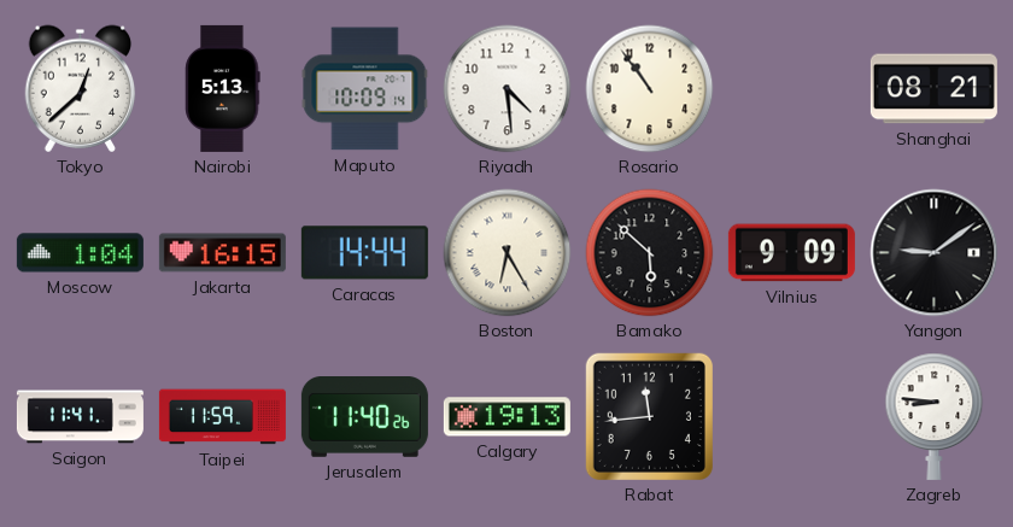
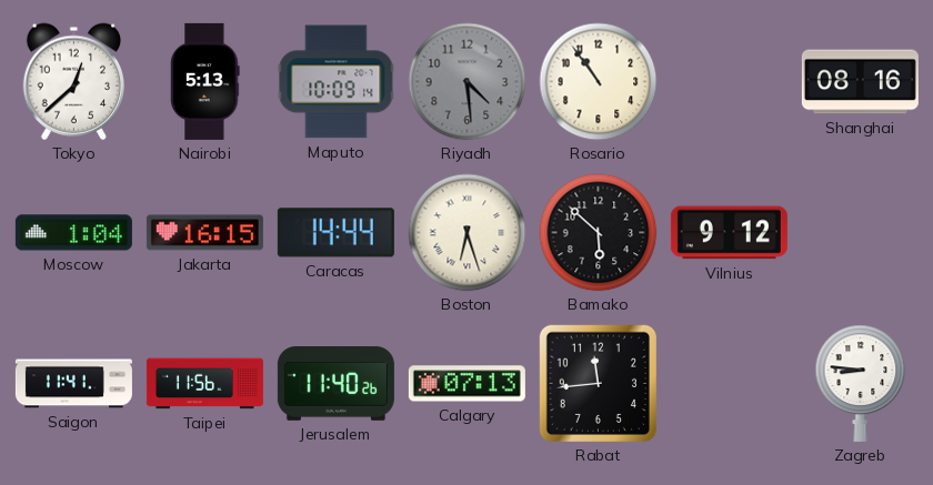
Riyadh dial: white -> grey
Shanghai: 08:21 -> 08:16
Boston: 6:25 -> 6:27
Vilnius: 9:09 -> 9:12
Yangon: 9:09 -> none
Taipei: 11:59 -> 11:56
Calgary: 19:13 -> 07:13
